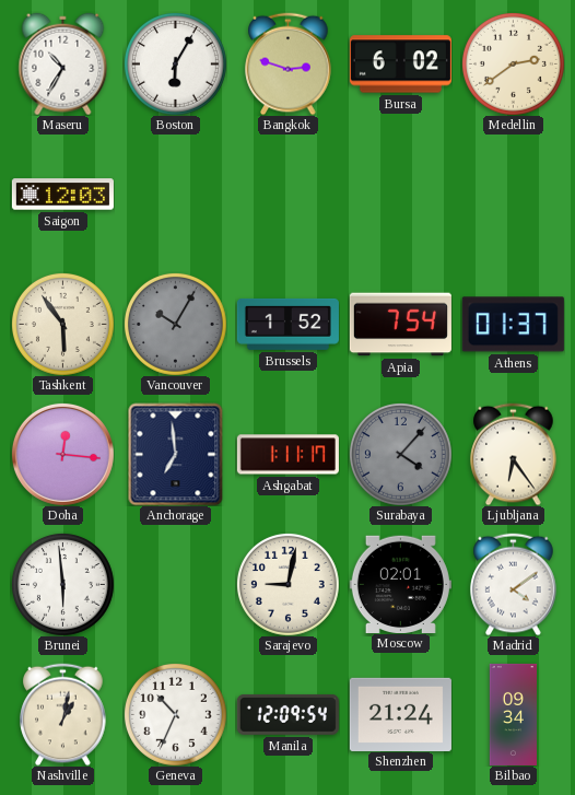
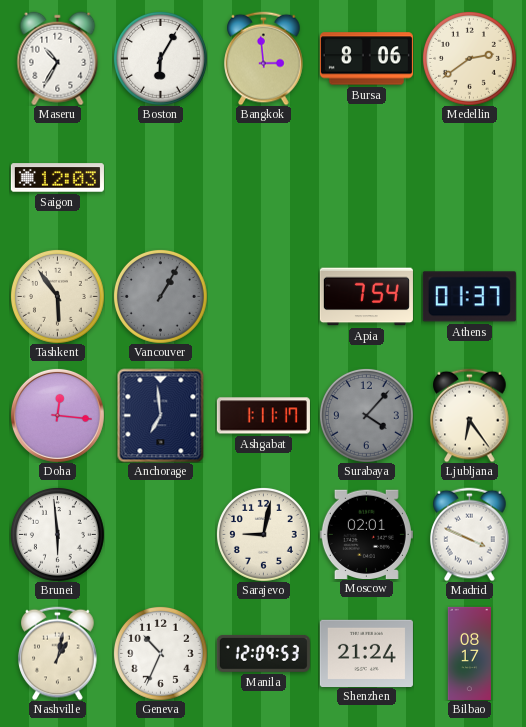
Bangkok: 2:48 -> 2:59
Bursa: 6:02 -> 8:06
Vancouver: 10:05 -> 1:05
Brussels: 1:52 -> none
Madrid: 4:09 -> 3:49
Manila: 12:09:54 -> 12:09:53
Bilbao: 09:34 -> 08:17
